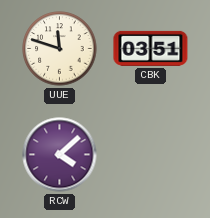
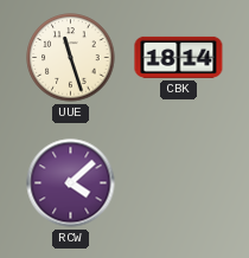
UUE: 11:48 -> 11:27
CBK: 03:51 -> 18:14
